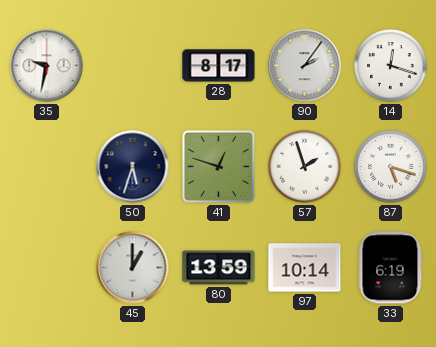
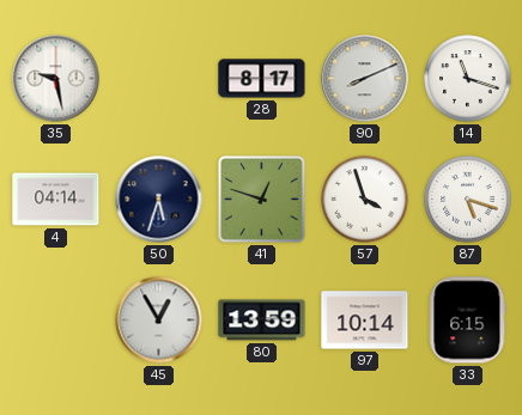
35: 9:32 -> 9:28
90: 2:06 -> 8:11
14: 12:18 -> 11:18
4: none -> 04:14
57: 1:57 -> 3:57
45: 1:00 -> 12:55
33: 6:19 -> 6:15
